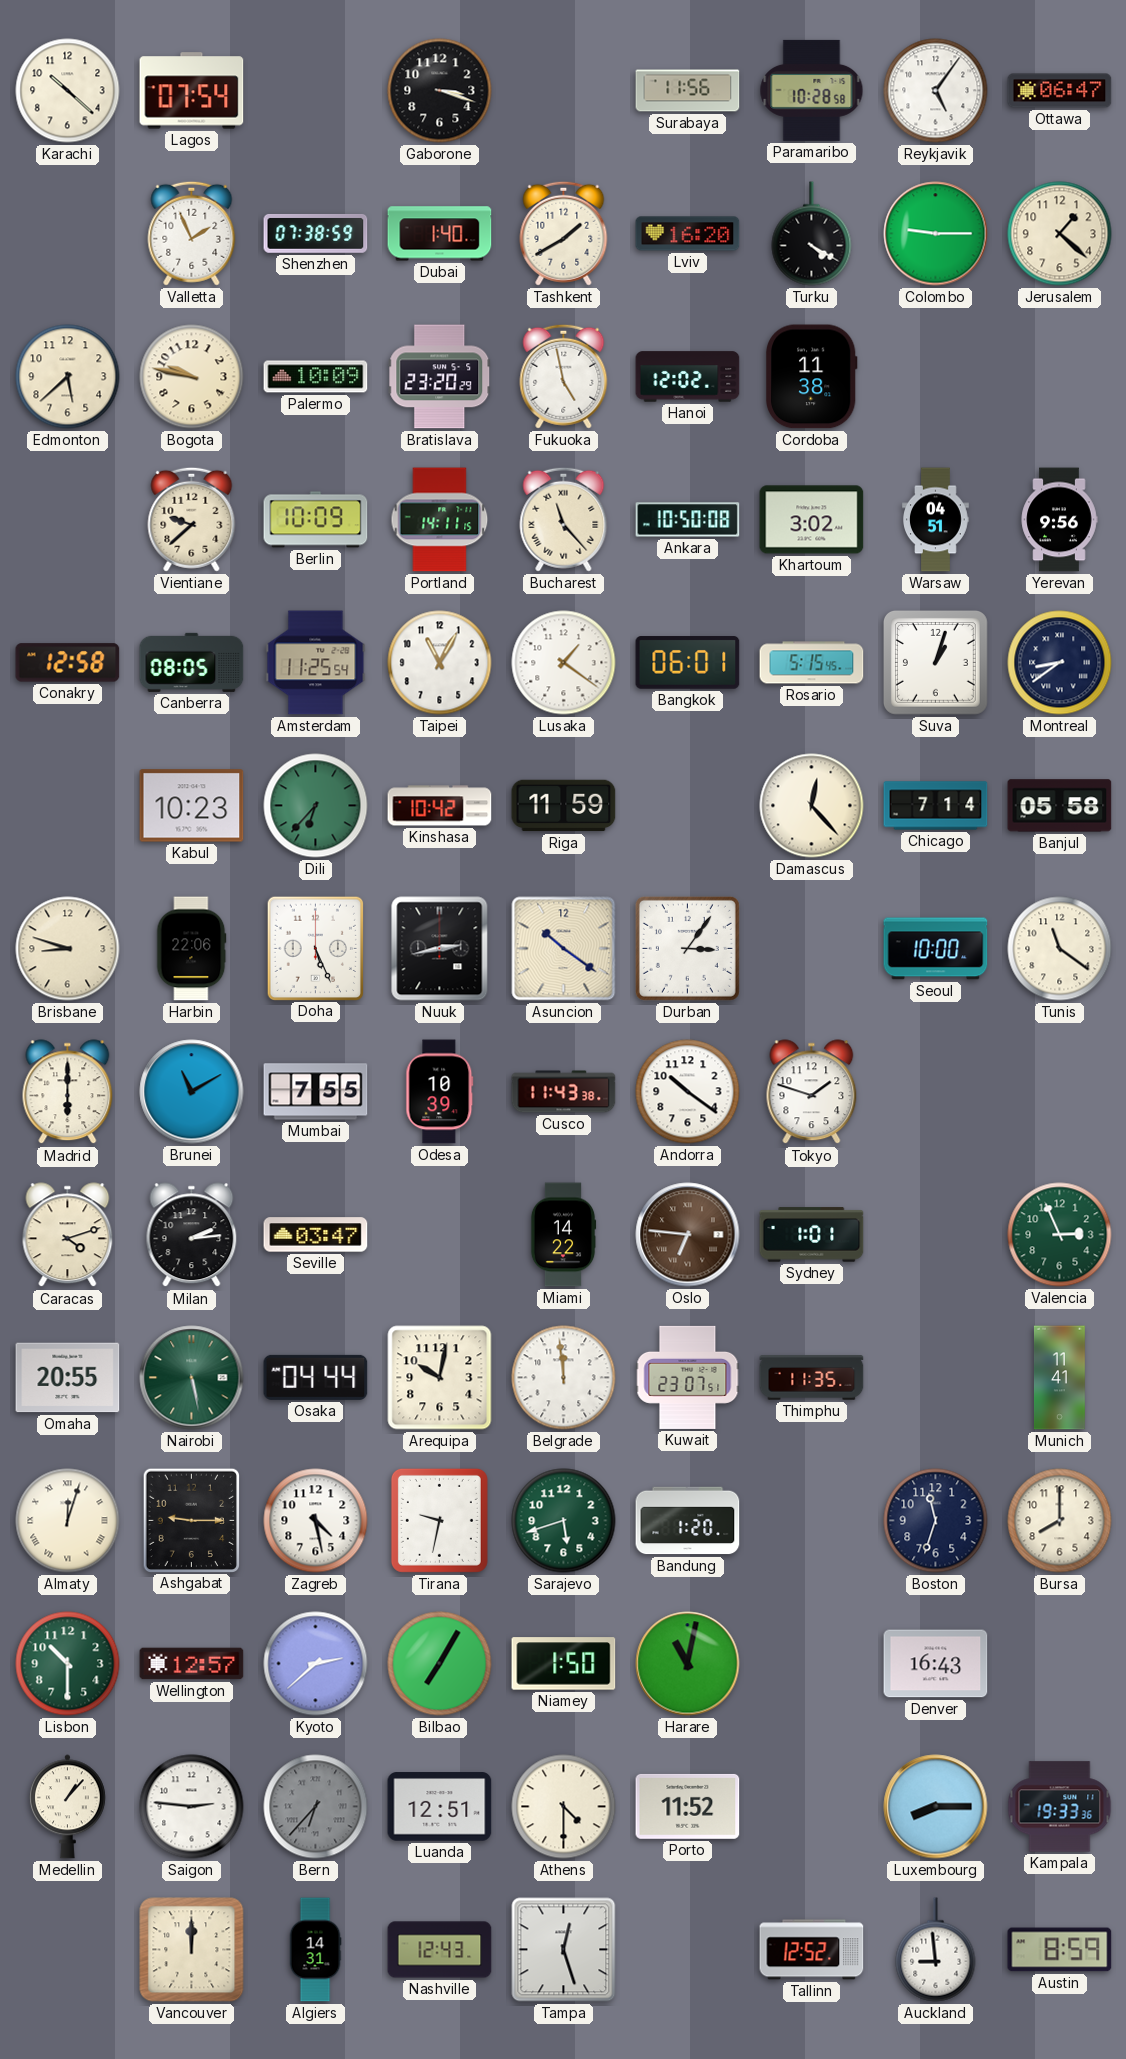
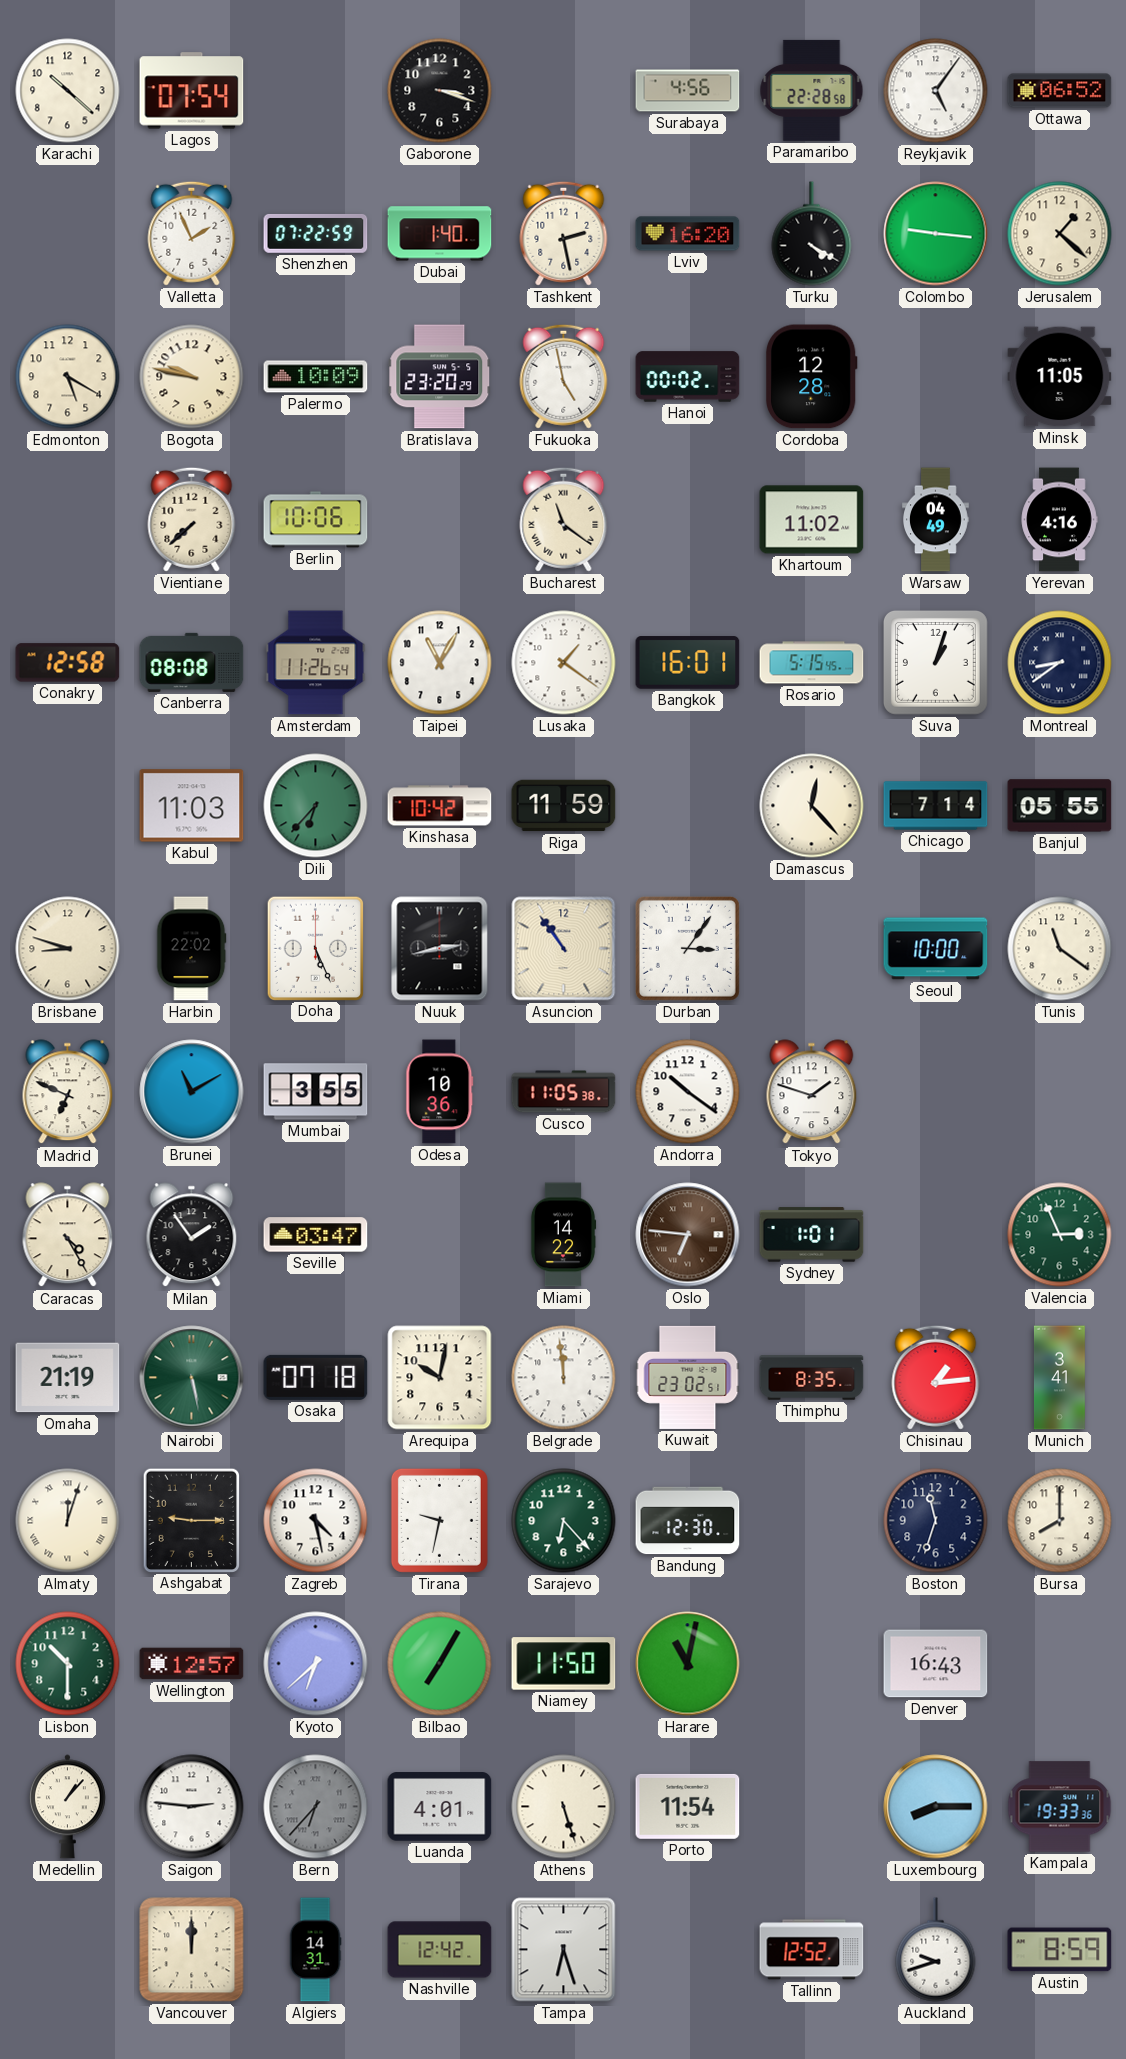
Surabaya: 11:56 -> 4:56
Paramaribo: 10:28 -> 22:28
Ottawa: 06:47 -> 06:52
Shenzhen: 07:38 -> 07:22
Tashkent: 1:40 -> 2:28
Colombo: 9:15 -> 9:16
Edmonton: 5:38 -> 5:20
Hanoi: 12:02 -> 00:02
Cordoba: 11:38 -> 12:28
Minsk: none -> 11:05
Vientiane: 9:38 -> 7:38
Berlin: 10:09 -> 10:06
Portland: 14:11 -> none
Bucharest: 11:23 -> 11:21
Ankara: 10:50 -> none
Khartoum: 3:02 -> 11:02
Warsaw: 04:51 -> 04:49
Yerevan: 9:56 -> 4:16
Canberra: 08:05 -> 08:08
Amsterdam: 11:25 -> 11:26
Bangkok: 06:01 -> 16:01
Kabul: 10:23 -> 11:03
Banjul: 05:58 -> 05:55
Harbin: 22:06 -> 22:02
Asuncion: 10:21 -> 10:54
Madrid: 6:00 -> 6:49
Mumbai: 7:55 -> 3:55
Odesa: 10:39 -> 10:36
Cusco: 11:43 -> 11:05
Caracas: 4:12 -> 4:25
Milan: 2:14 -> 1:54
Omaha: 20:55 -> 21:19
Osaka: 04:44 -> 07:18
Kuwait: 23:07 -> 23:02
Thimphu: 11:35 -> 8:35
Chisinau: none -> 1:14
Munich: 11:41 -> 3:41
Sarajevo: 5:42 -> 6:23
Bandung: 1:20 -> 12:30
Kyoto: 2:38 -> 6:38
Niamey: 1:50 -> 11:50
Luanda: 12:51 -> 4:01
Athens: 4:30 -> 5:27
Porto: 11:52 -> 11:54
Nashville: 12:43 -> 12:42
Tampa: 12:27 -> 6:27
Auckland: 8:59 -> 9:42
